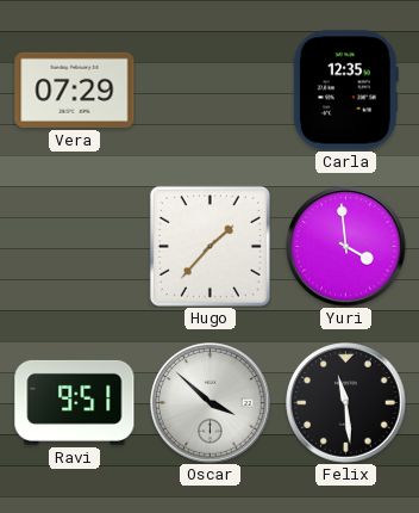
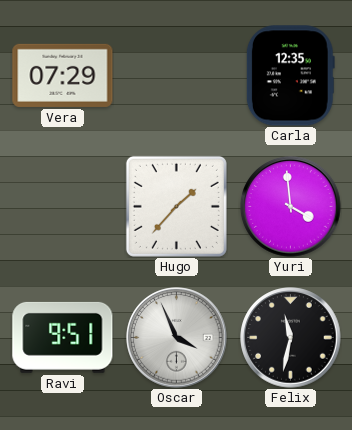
Oscar: 3:52 -> 3:56
Felix: 11:29 -> 11:32
